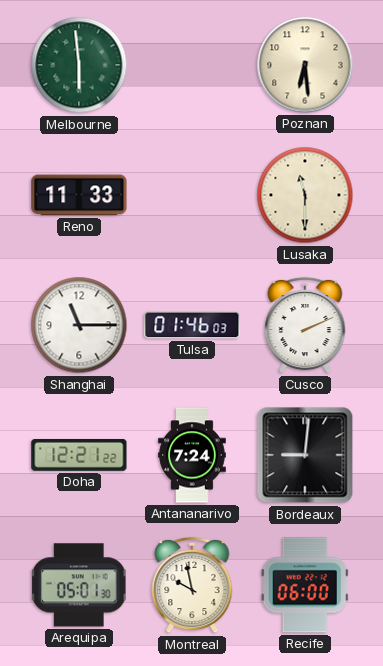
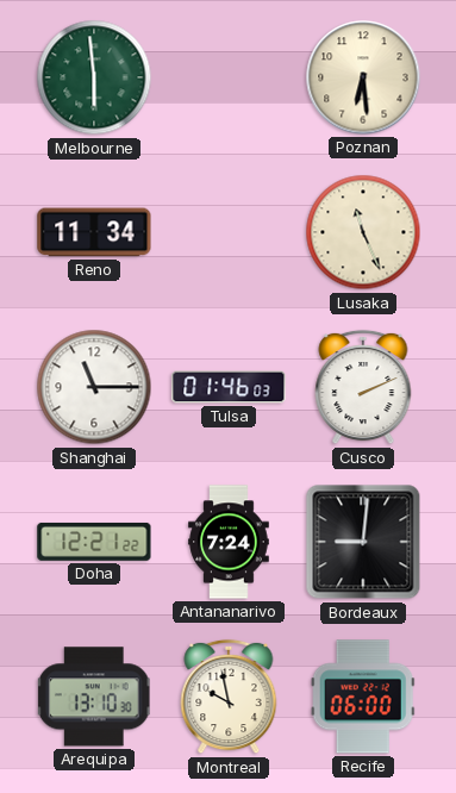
Reno: 11:33 -> 11:34
Lusaka: 11:30 -> 11:26
Arequipa: 05:01 -> 13:10
